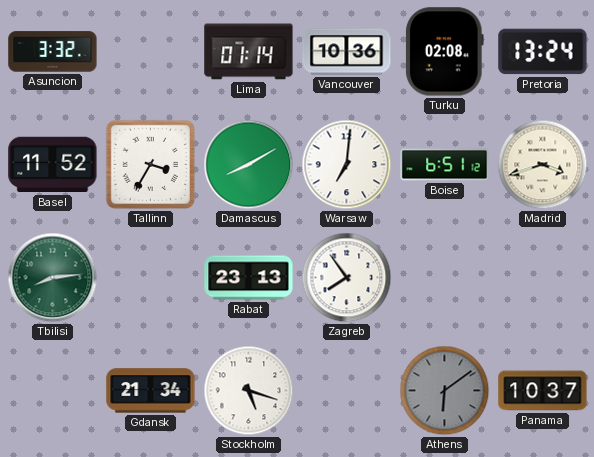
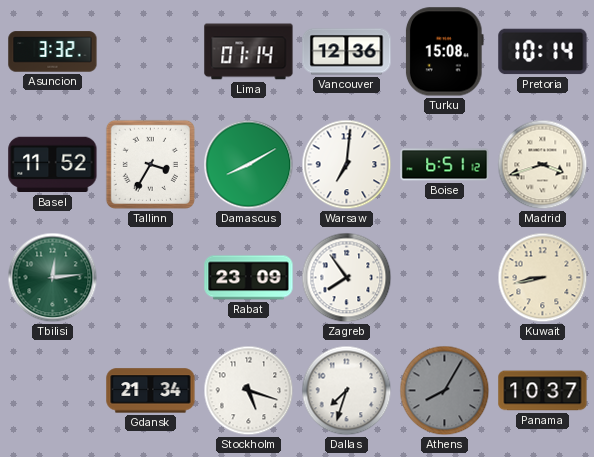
Vancouver: 10:36 -> 12:36
Turku: 02:08 -> 15:08
Pretoria: 13:24 -> 10:14
Tbilisi: 8:14 -> 12:14
Rabat: 23:13 -> 23:09
Kuwait: none -> 8:43
Dallas: none -> 7:33
Athens: 6:09 -> 8:05
